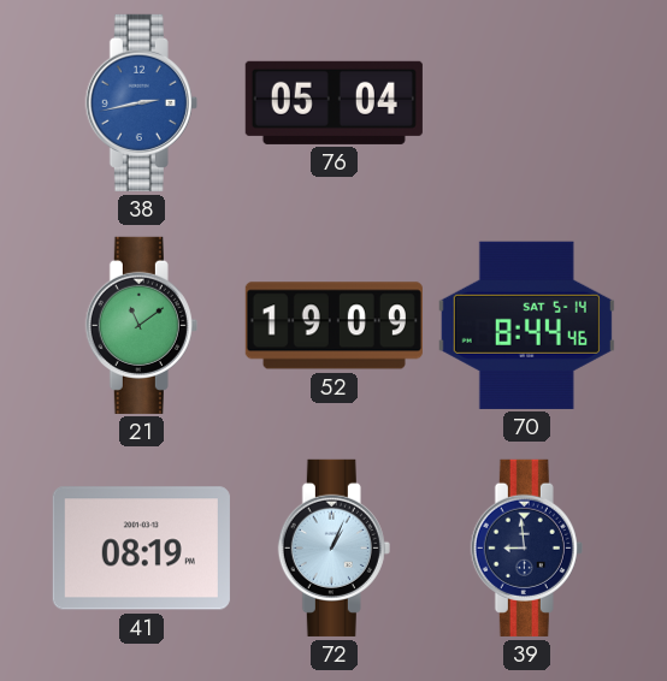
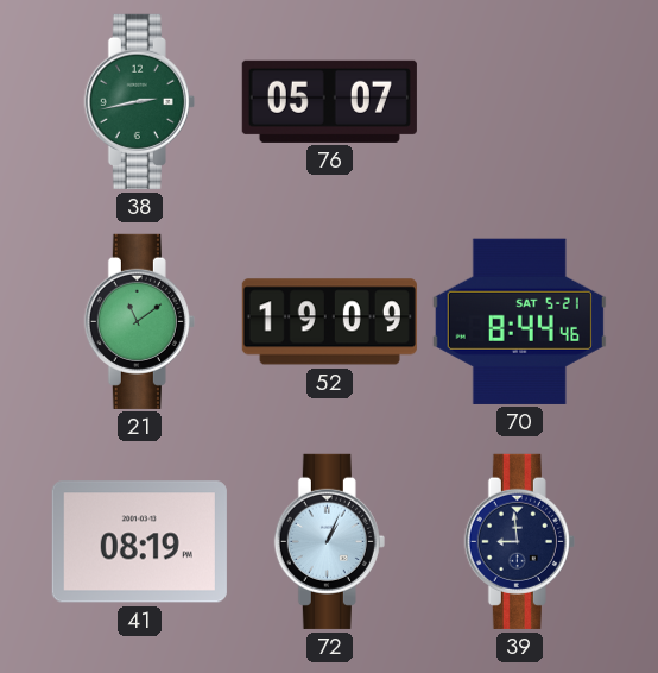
38 dial: blue -> green
76: 05:04 -> 05:07
70 date: SAT 5-14 -> SAT 5-21
